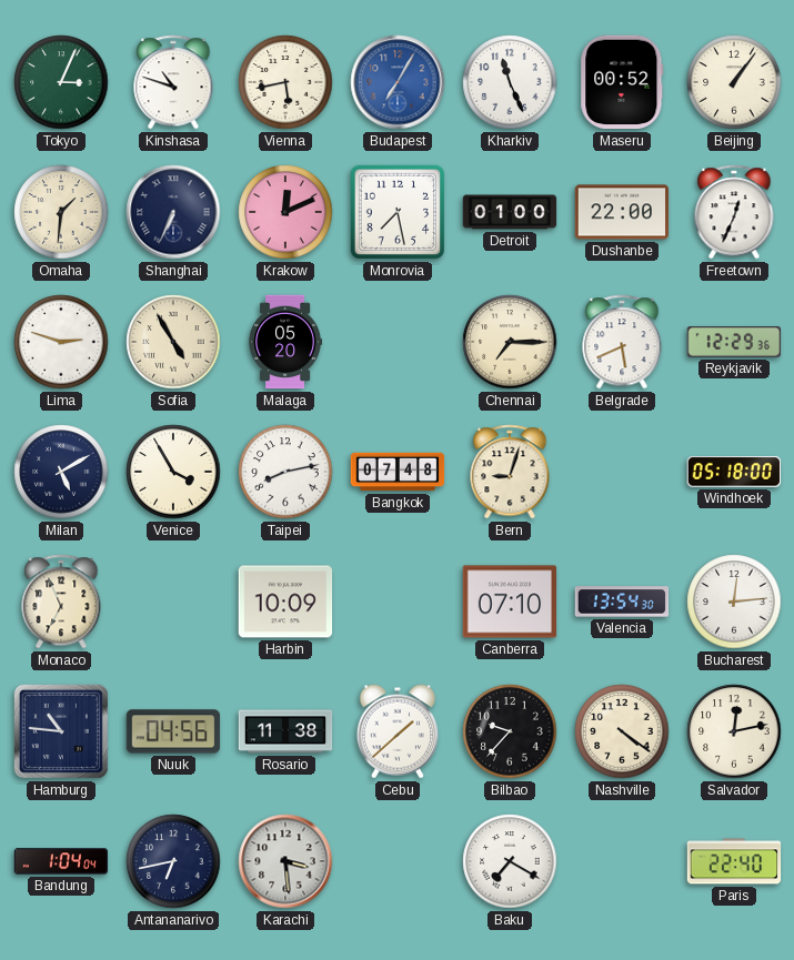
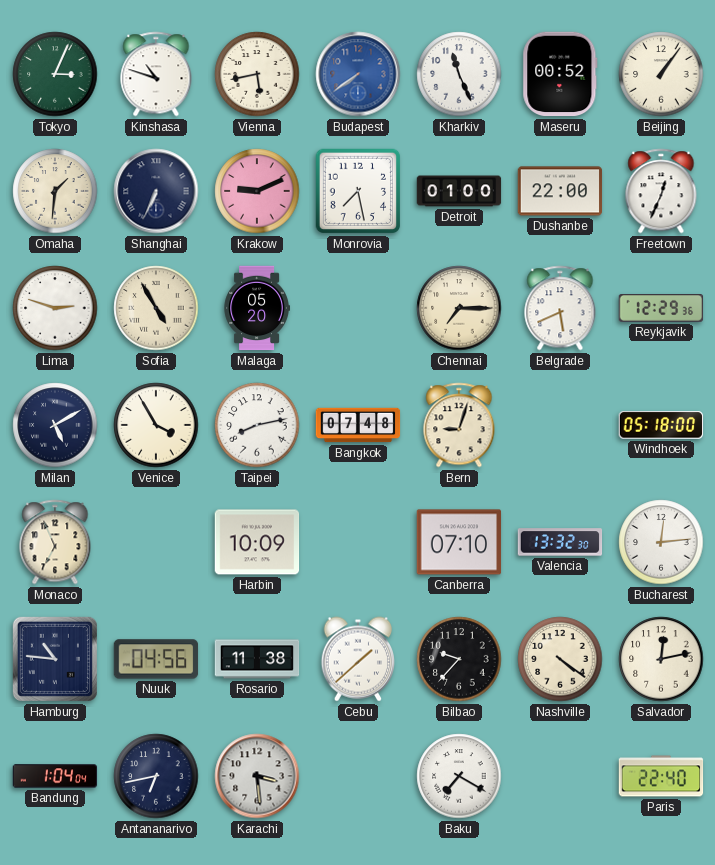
Budapest: 7:05 -> 7:39
Krakow: 12:11 -> 9:11
Valencia: 13:54 -> 13:32
